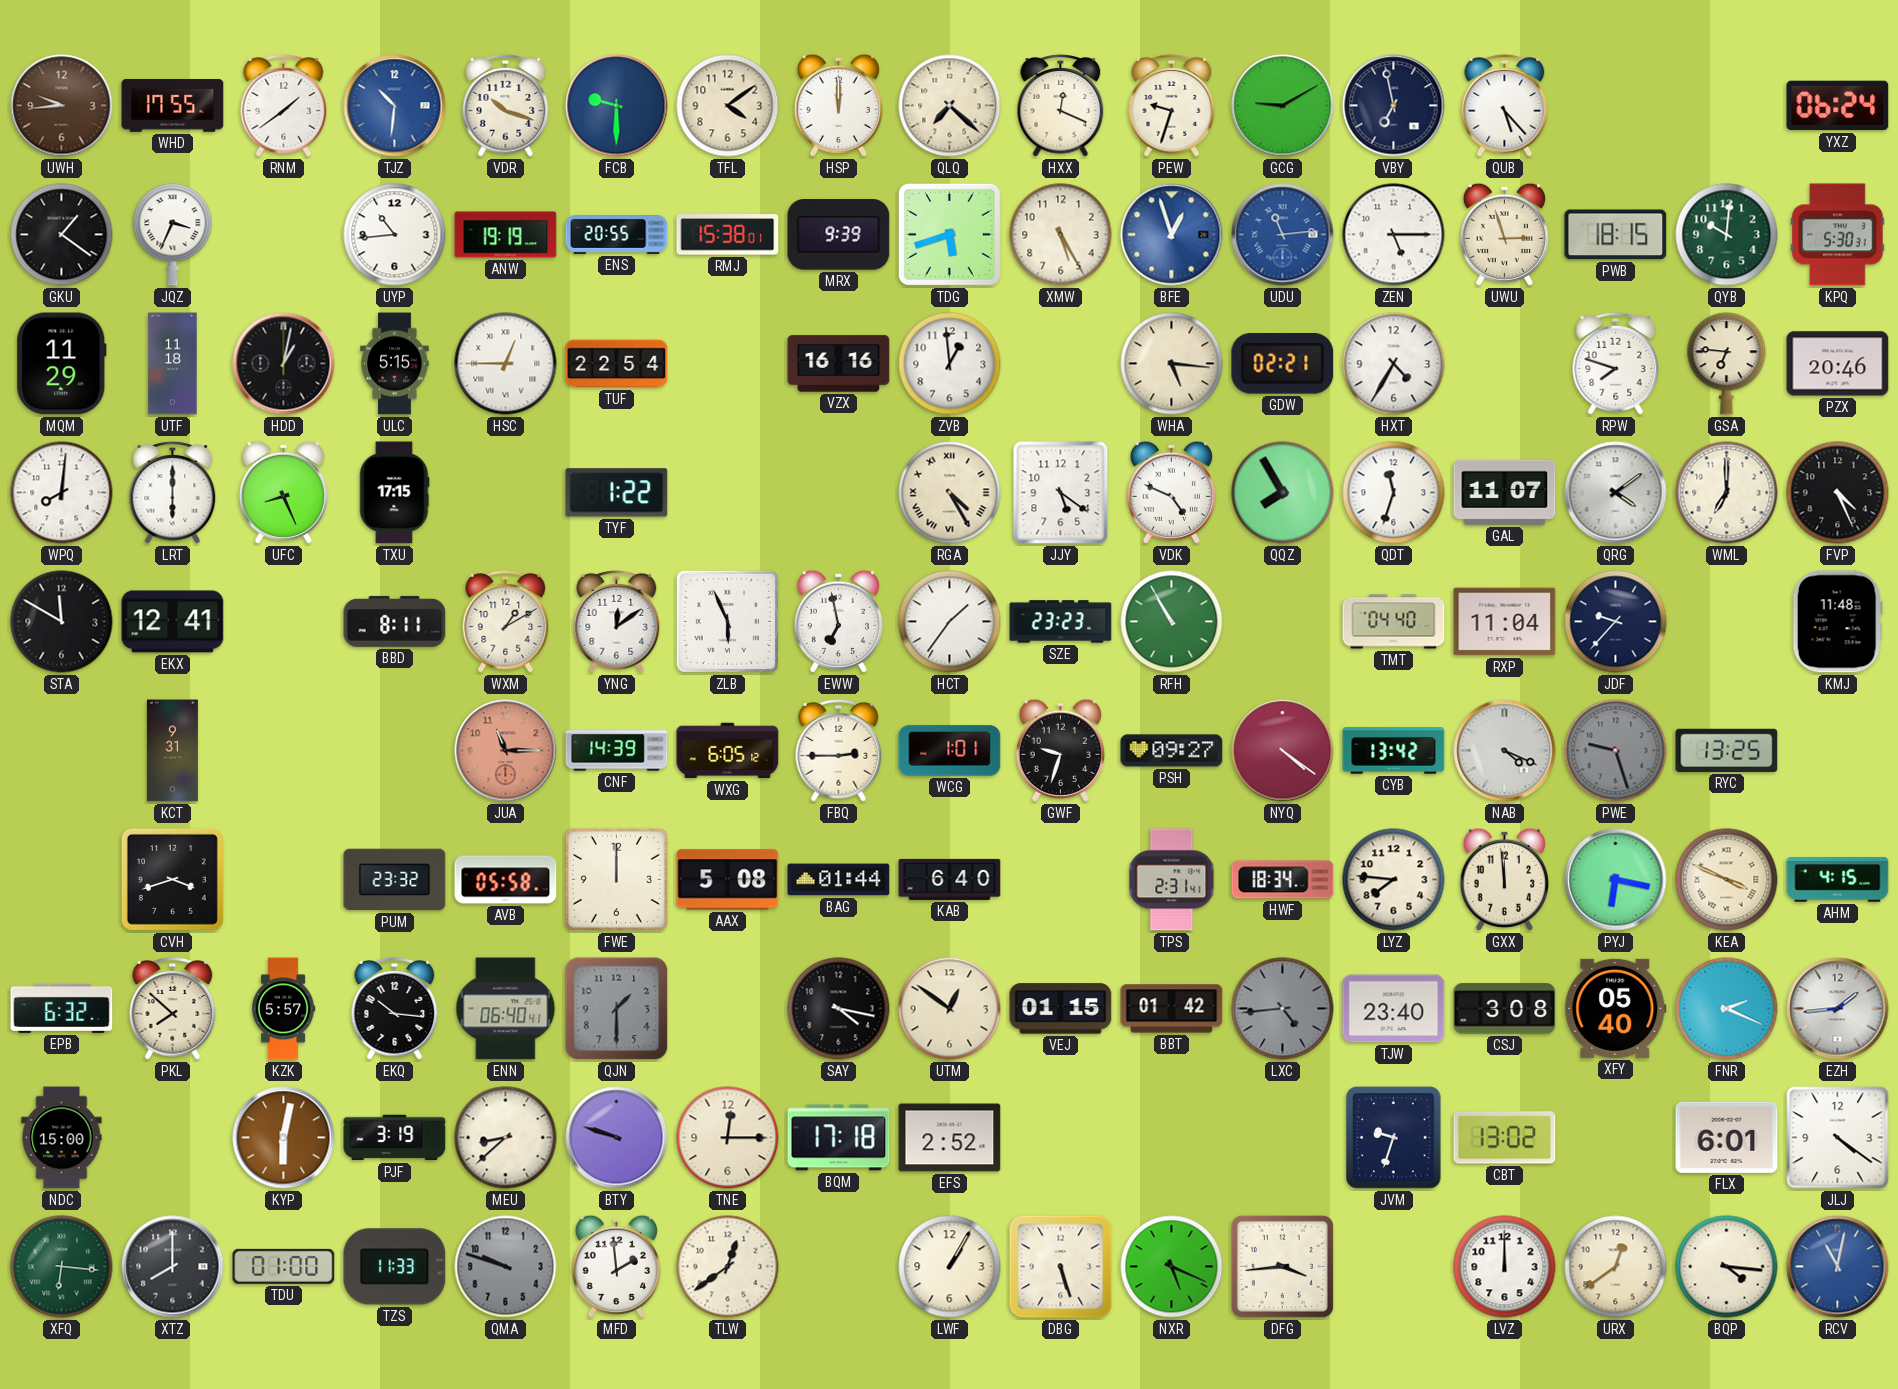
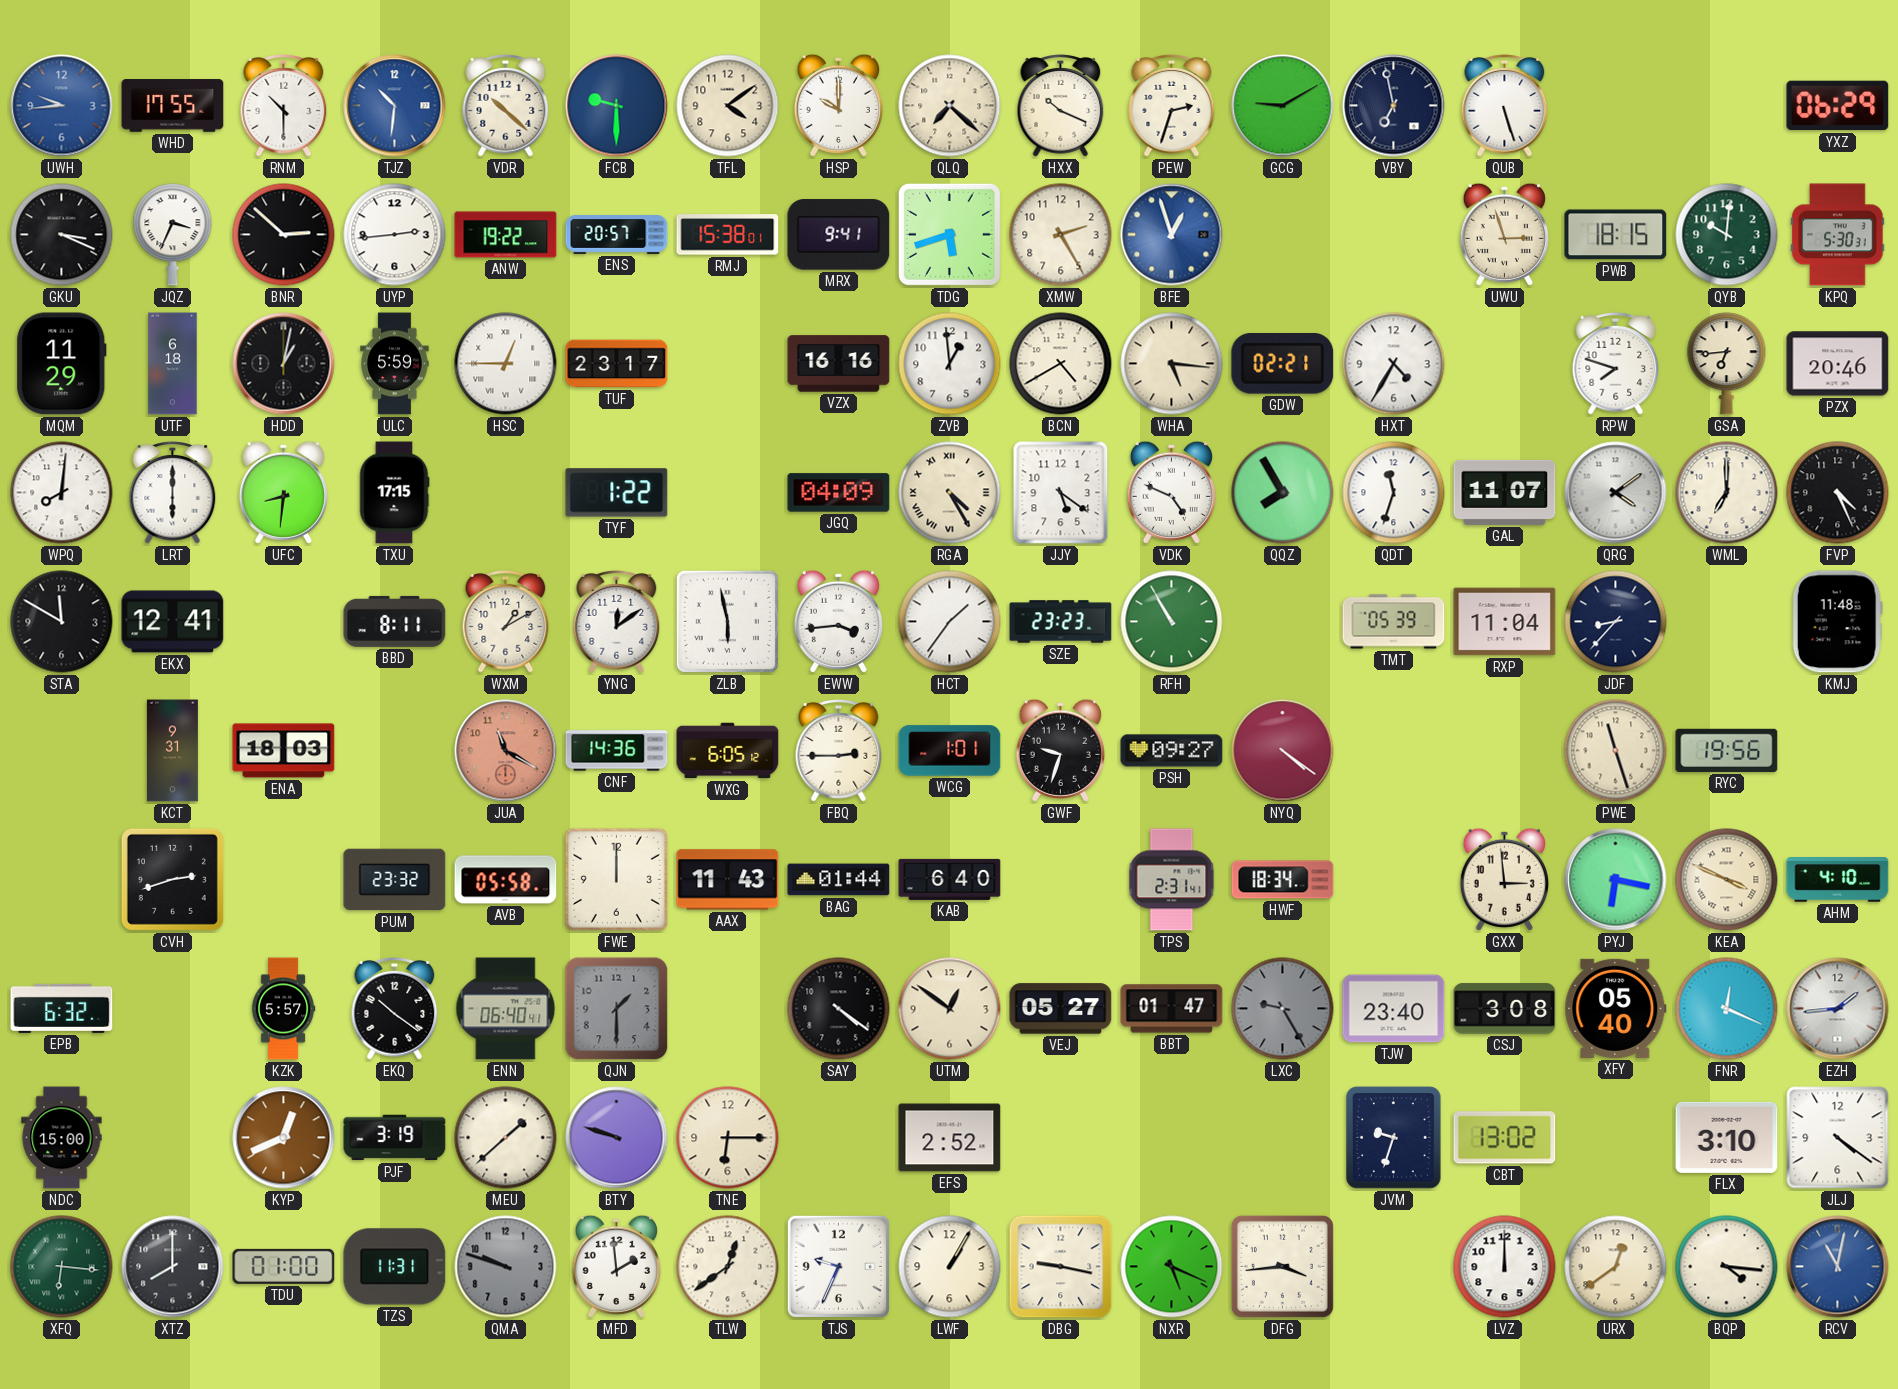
UWH dial: brown -> blue
RNM: 1:39 -> 10:30
VDR: 10:18 -> 10:22
HSP: 12:00 -> 10:00
HXX: 12:19 -> 10:19
PEW: 9:33 -> 2:33
QUB: 5:23 -> 5:27
YXZ: 06:24 -> 06:29
GKU: 1:21 -> 3:19
BNR: none -> 2:52
UYP: 10:44 -> 2:44
ANW: 19:19 -> 19:22
ENS: 20:55 -> 20:57
MRX: 9:39 -> 9:41
XMW: 5:25 -> 2:25
UDU: 11:14 -> none
ZEN: 5:15 -> none
UTF: 11:18 -> 6:18
ULC: 5:15 -> 5:59
TUF: 22:54 -> 23:17
BCN: none -> 4:40
GSA: 6:46 -> 6:44
UFC: 8:26 -> 8:31
JGQ: none -> 04:09
ZLB: 5:56 -> 5:58
EWW: 6:58 -> 3:44
TMT: 04:40 -> 05:39
JDF: 9:37 -> 8:37
ENA: none -> 18:03
JUA: 11:15 -> 11:20
CNF: 14:39 -> 14:36
CYB: 13:42 -> none
NAB: 4:19 -> none
PWE: 9:27 -> 11:27
PWE dial: grey -> cream
RYC: 13:25 -> 19:56
CVH: 3:42 -> 2:42
AAX: 5:08 -> 11:43
LYZ: 7:46 -> none
GXX: 11:59 -> 2:59
AHM: 4:15 -> 4:10
PKL: 7:52 -> none
EKQ: 10:16 -> 10:21
SAY: 4:17 -> 4:21
VEJ: 01:15 -> 05:27
BBT: 01:42 -> 01:47
LXC: 4:44 -> 9:25
FNR: 2:19 -> 12:19
KYP: 6:02 -> 12:41
MEU: 8:38 -> 1:38
TNE: 12:15 -> 6:15
BQM: 17:18 -> none
FLX: 6:01 -> 3:10
TZS: 11:33 -> 11:31
TJS: none -> 9:34
DBG: 5:27 -> 9:17
